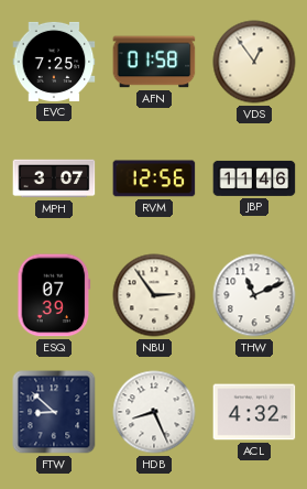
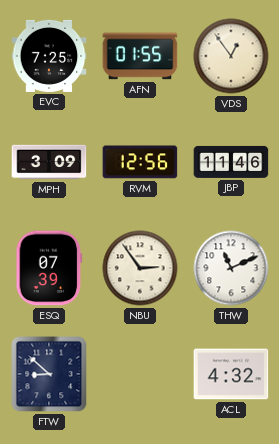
AFN: 01:58 -> 01:55
MPH: 3:07 -> 3:09
HDB: 8:26 -> none
